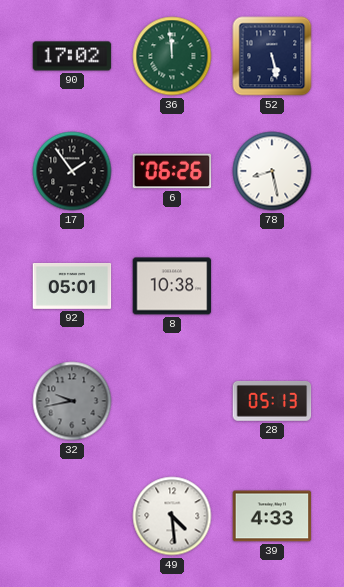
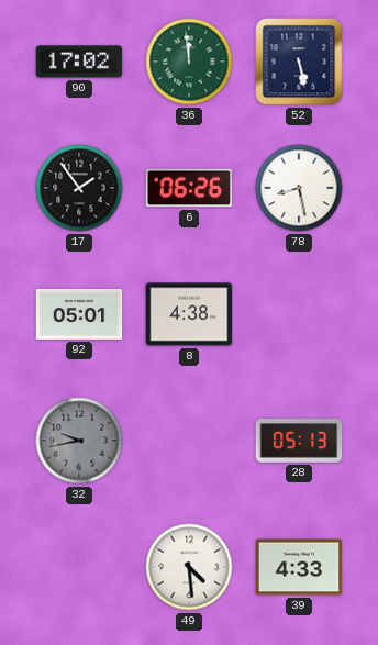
8: 10:38 -> 4:38
